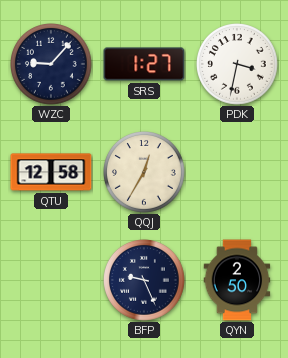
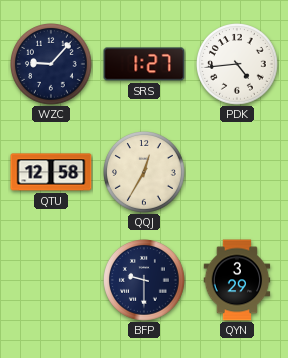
PDK: 3:32 -> 4:44
BFP: 9:26 -> 9:30
QYN: 2:50 -> 3:29
